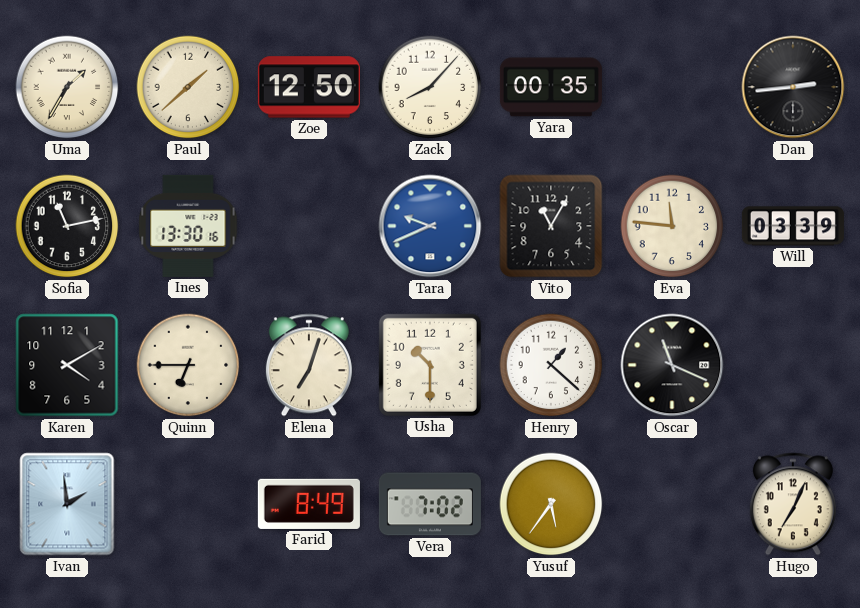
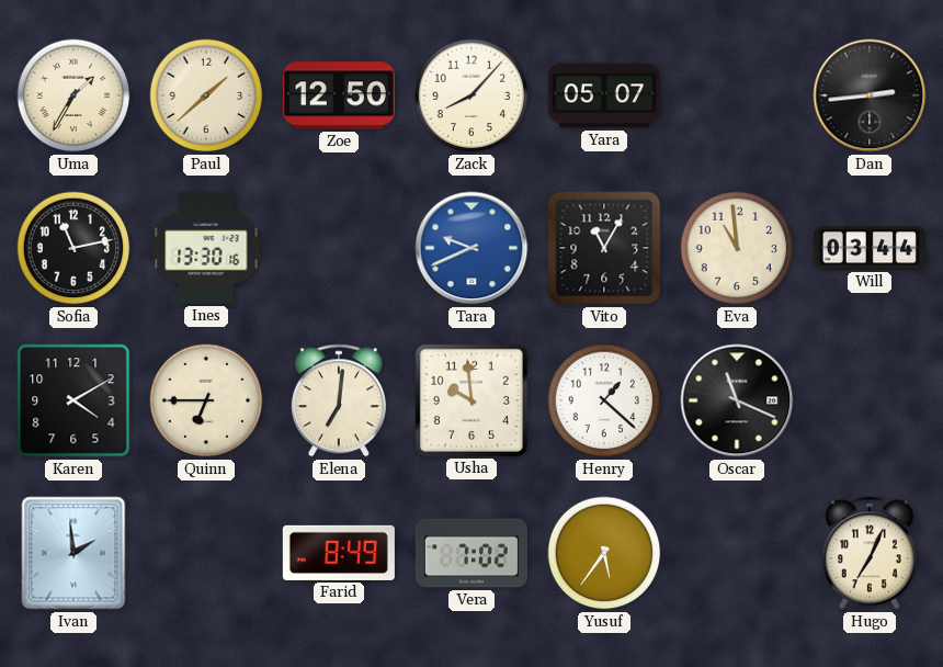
Yara: 00:35 -> 05:07
Eva: 11:46 -> 10:59
Will: 03:39 -> 03:44
Elena: 7:03 -> 7:01
Usha: 10:30 -> 9:59
